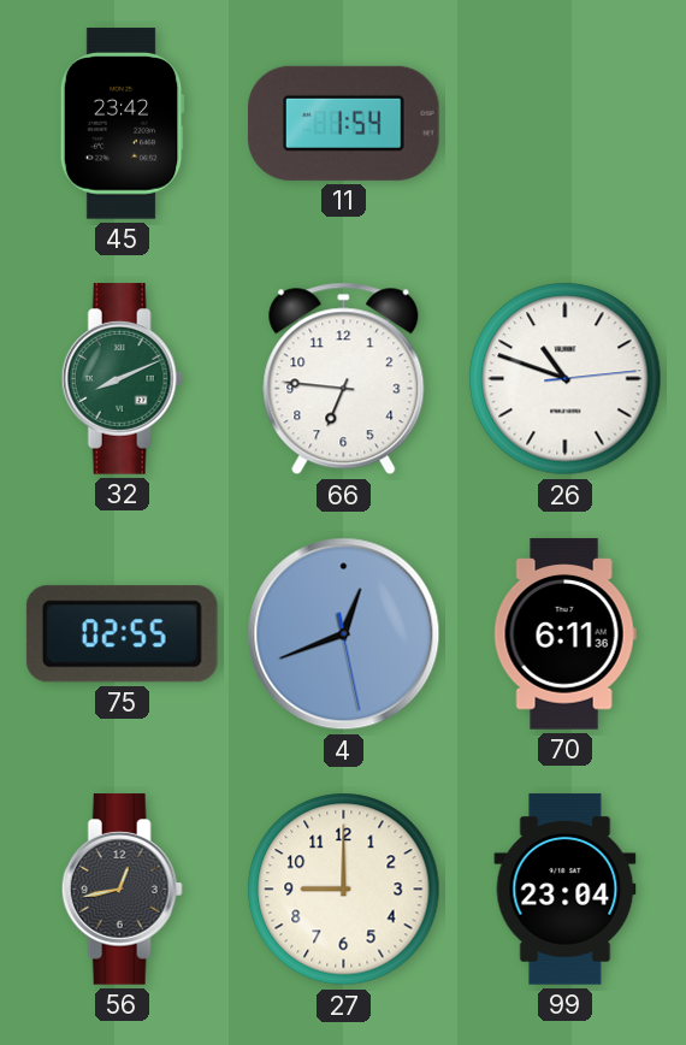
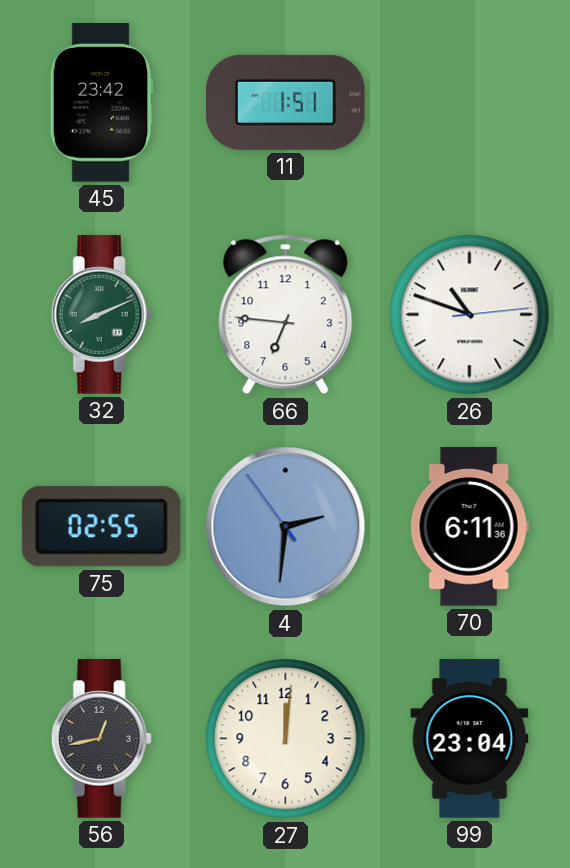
11: 1:54 -> 1:51
4: 12:41 -> 2:30
27: 9:00 -> 12:01
